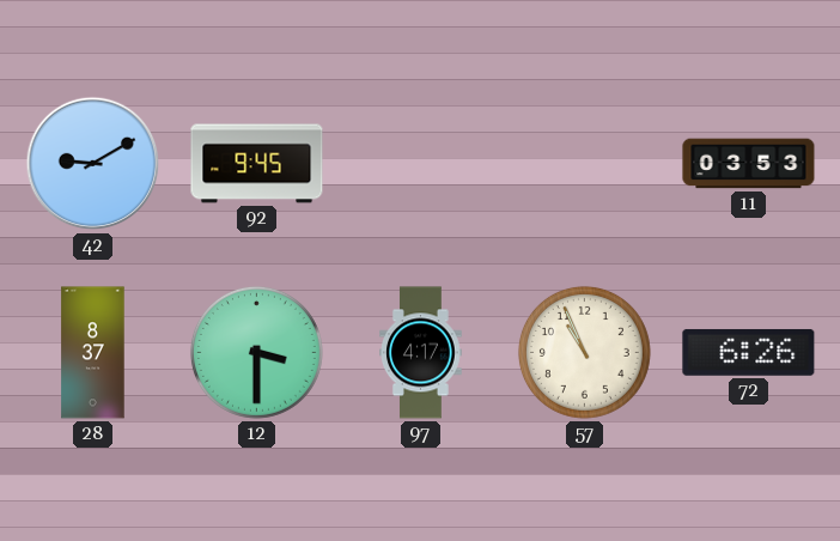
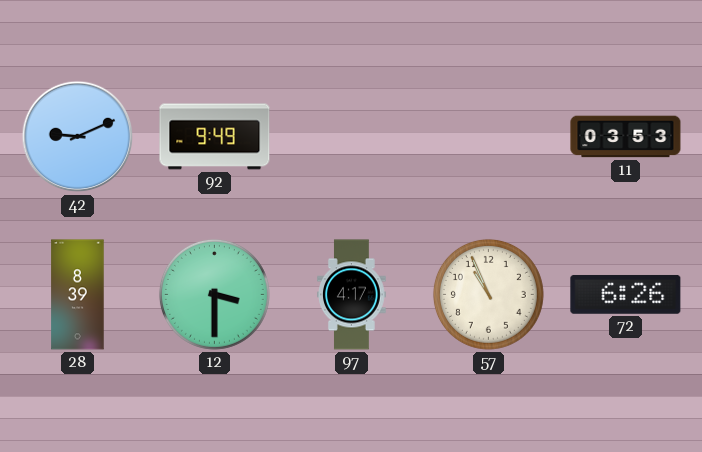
42: 9:10 -> 9:11
92: 9:45 -> 9:49
28: 8:37 -> 8:39
